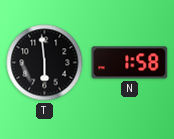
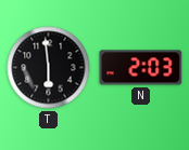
N: 1:58 -> 2:03
